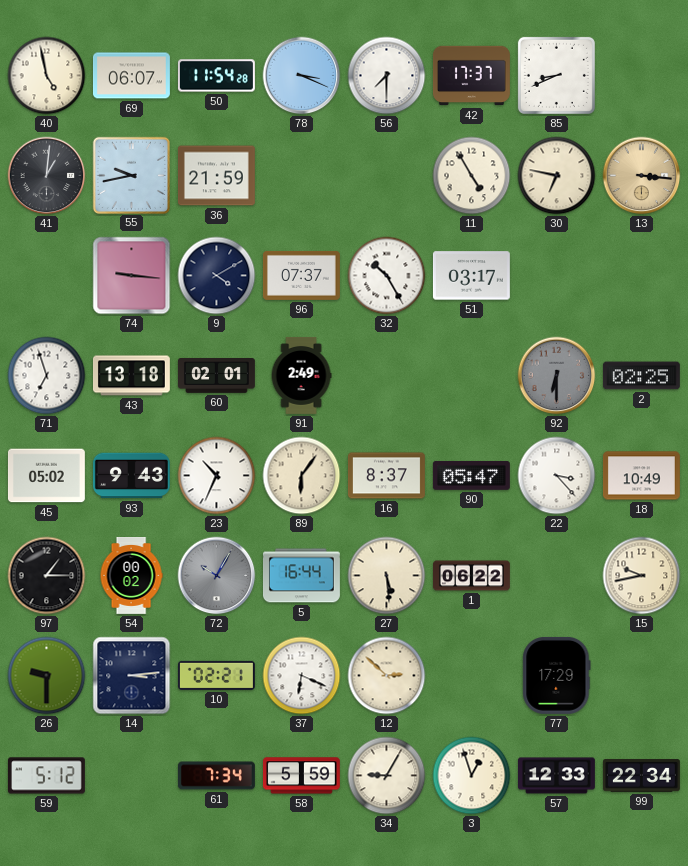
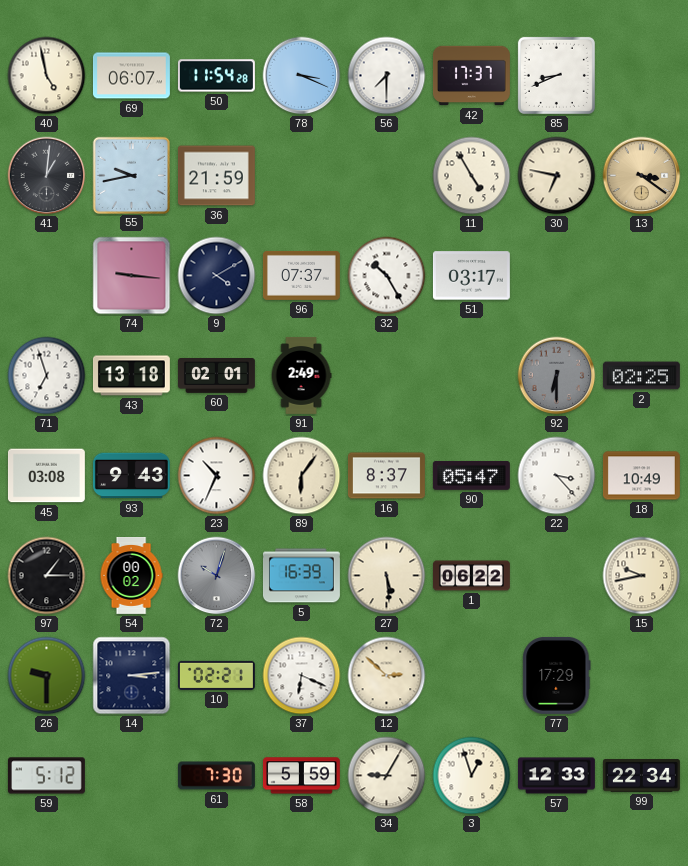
13: 3:16 -> 3:21
45: 05:02 -> 03:08
72: 10:05 -> 10:03
5: 16:44 -> 16:39
61: 7:34 -> 7:30
